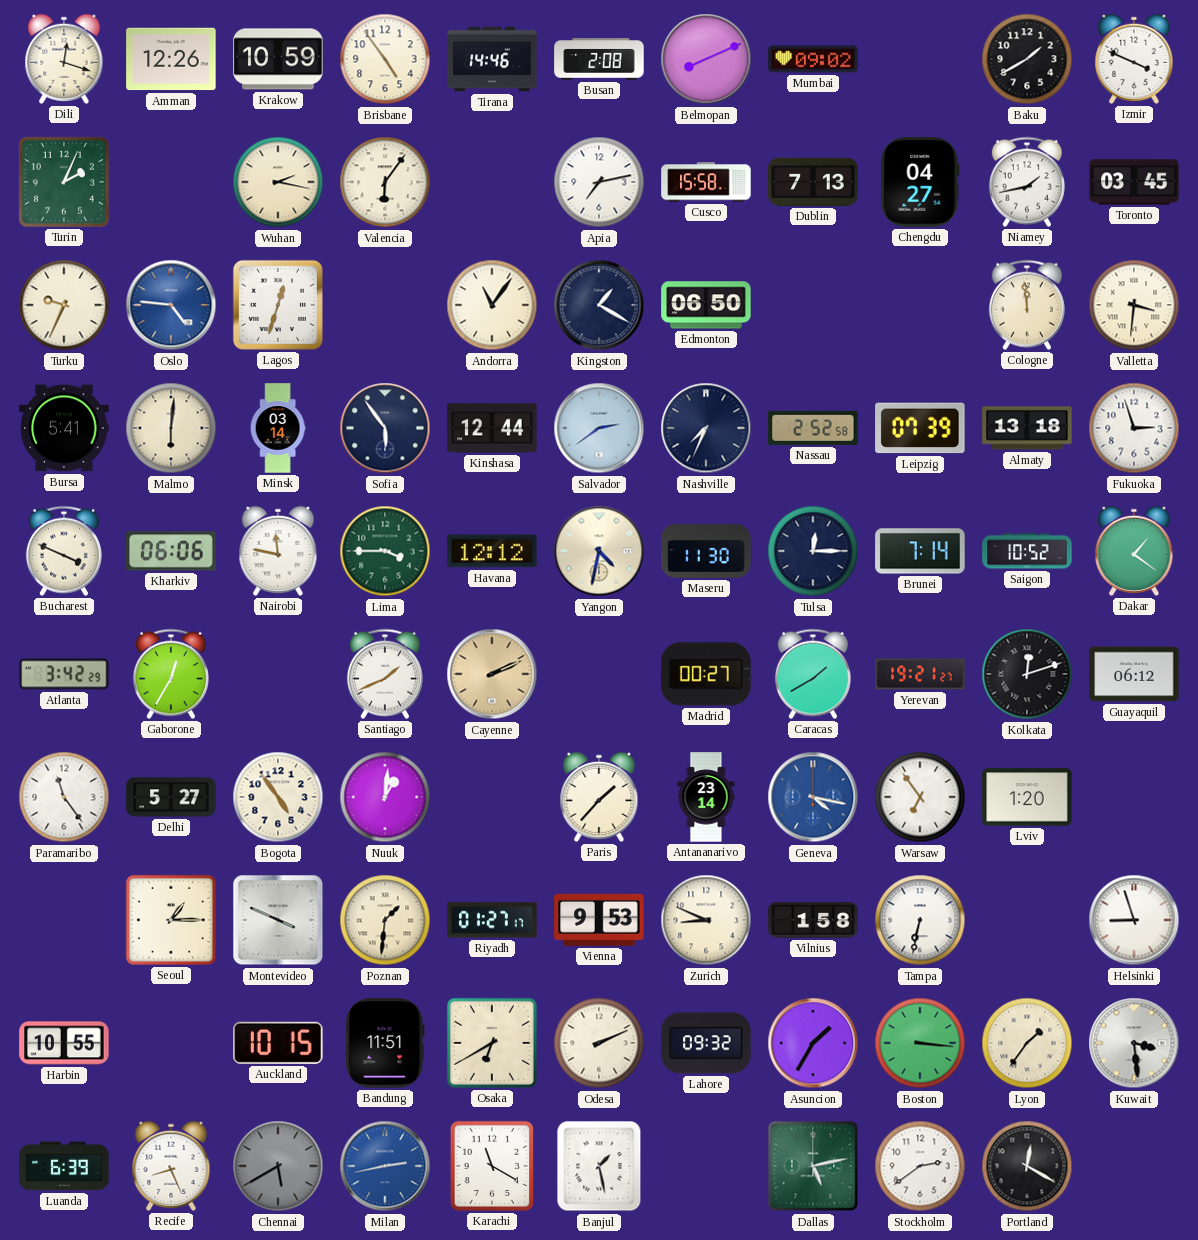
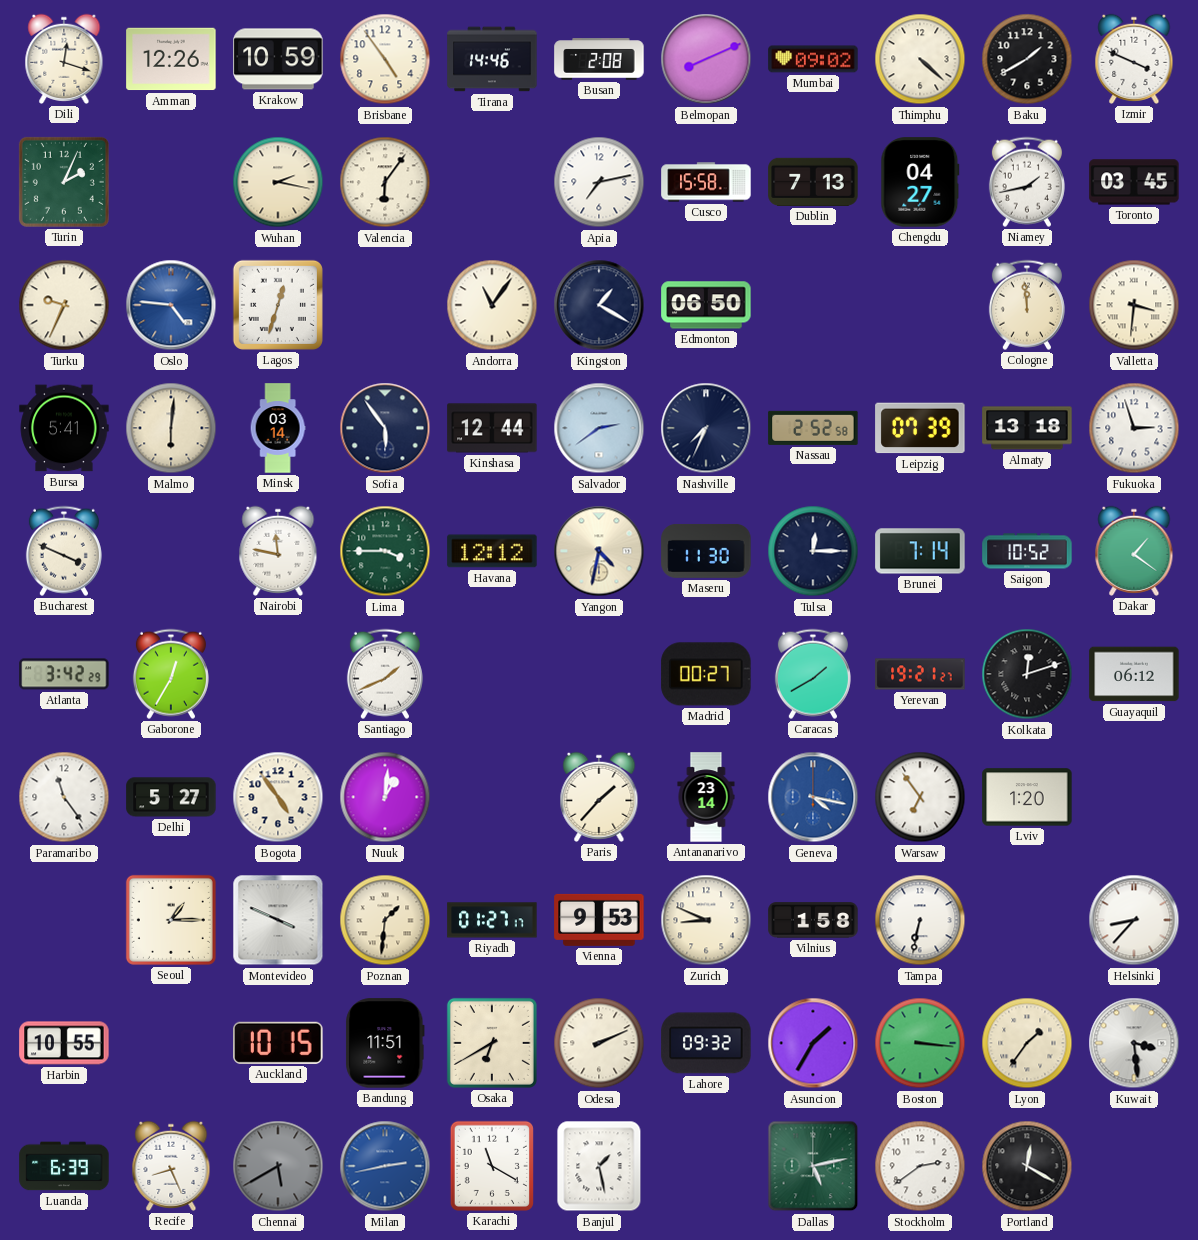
Thimphu: none -> 4:22
Kharkiv: 06:06 -> none
Cayenne: 2:11 -> none
Helsinki: 8:57 -> 8:37
